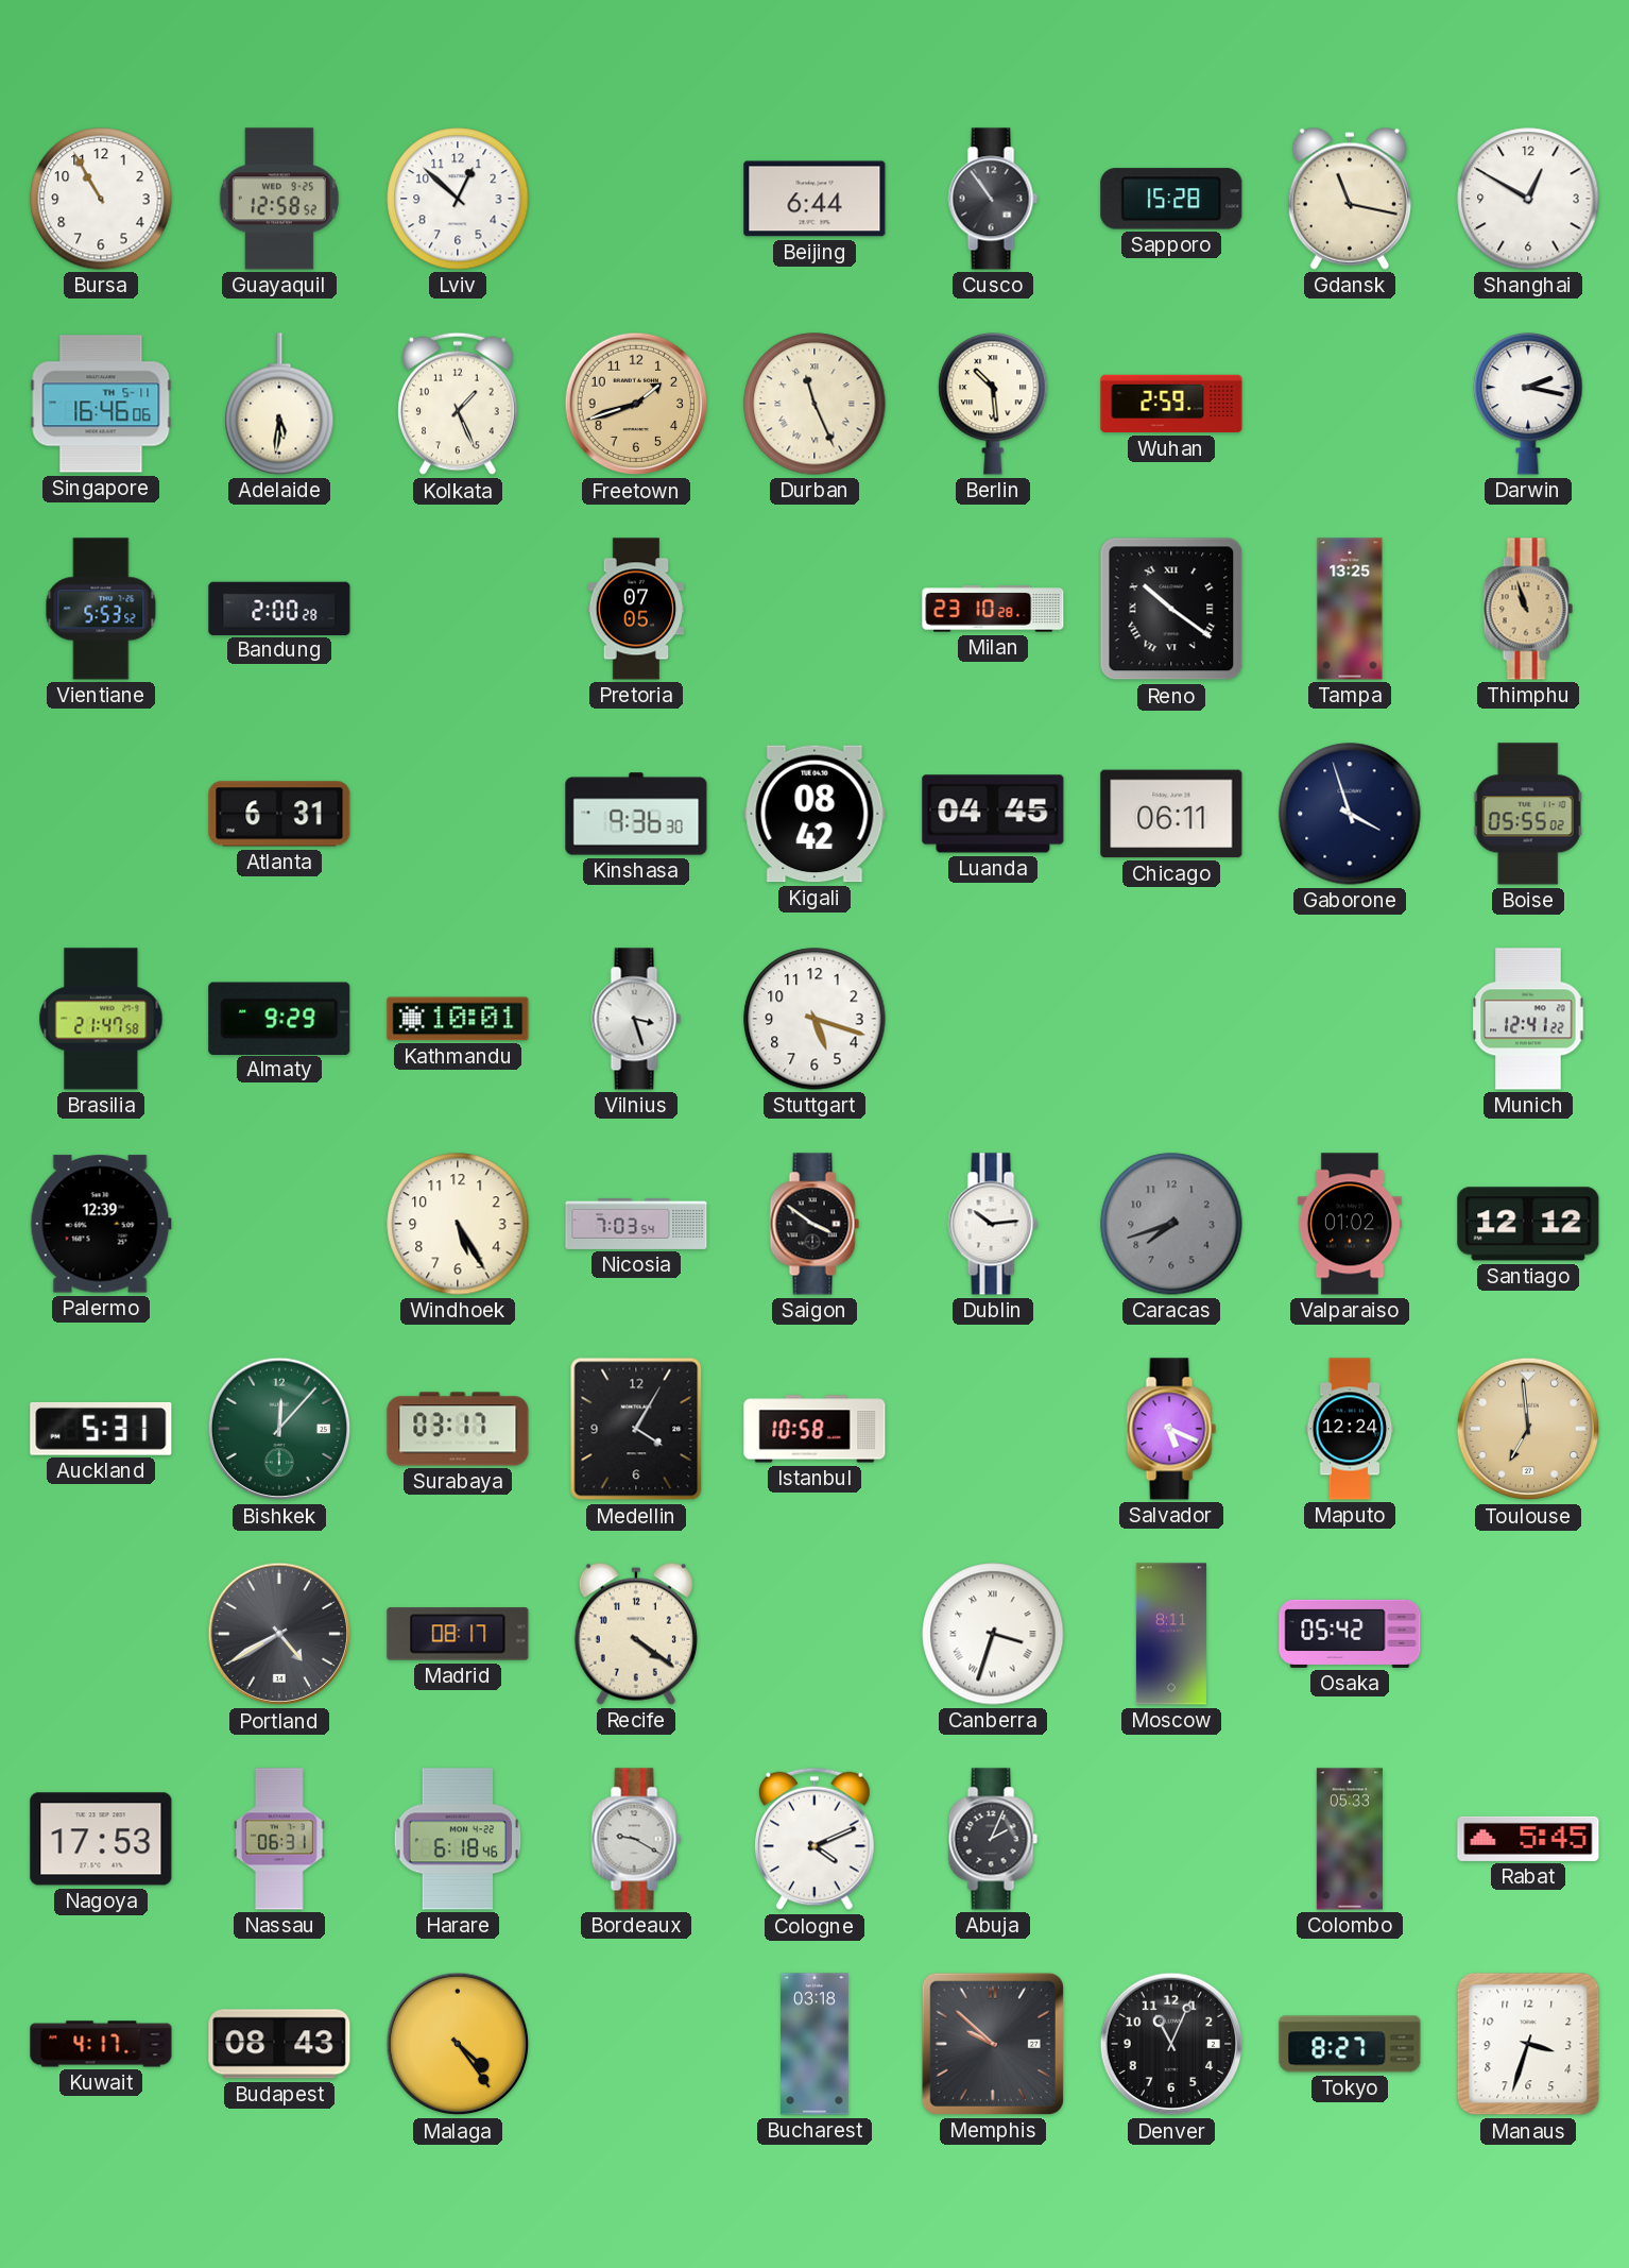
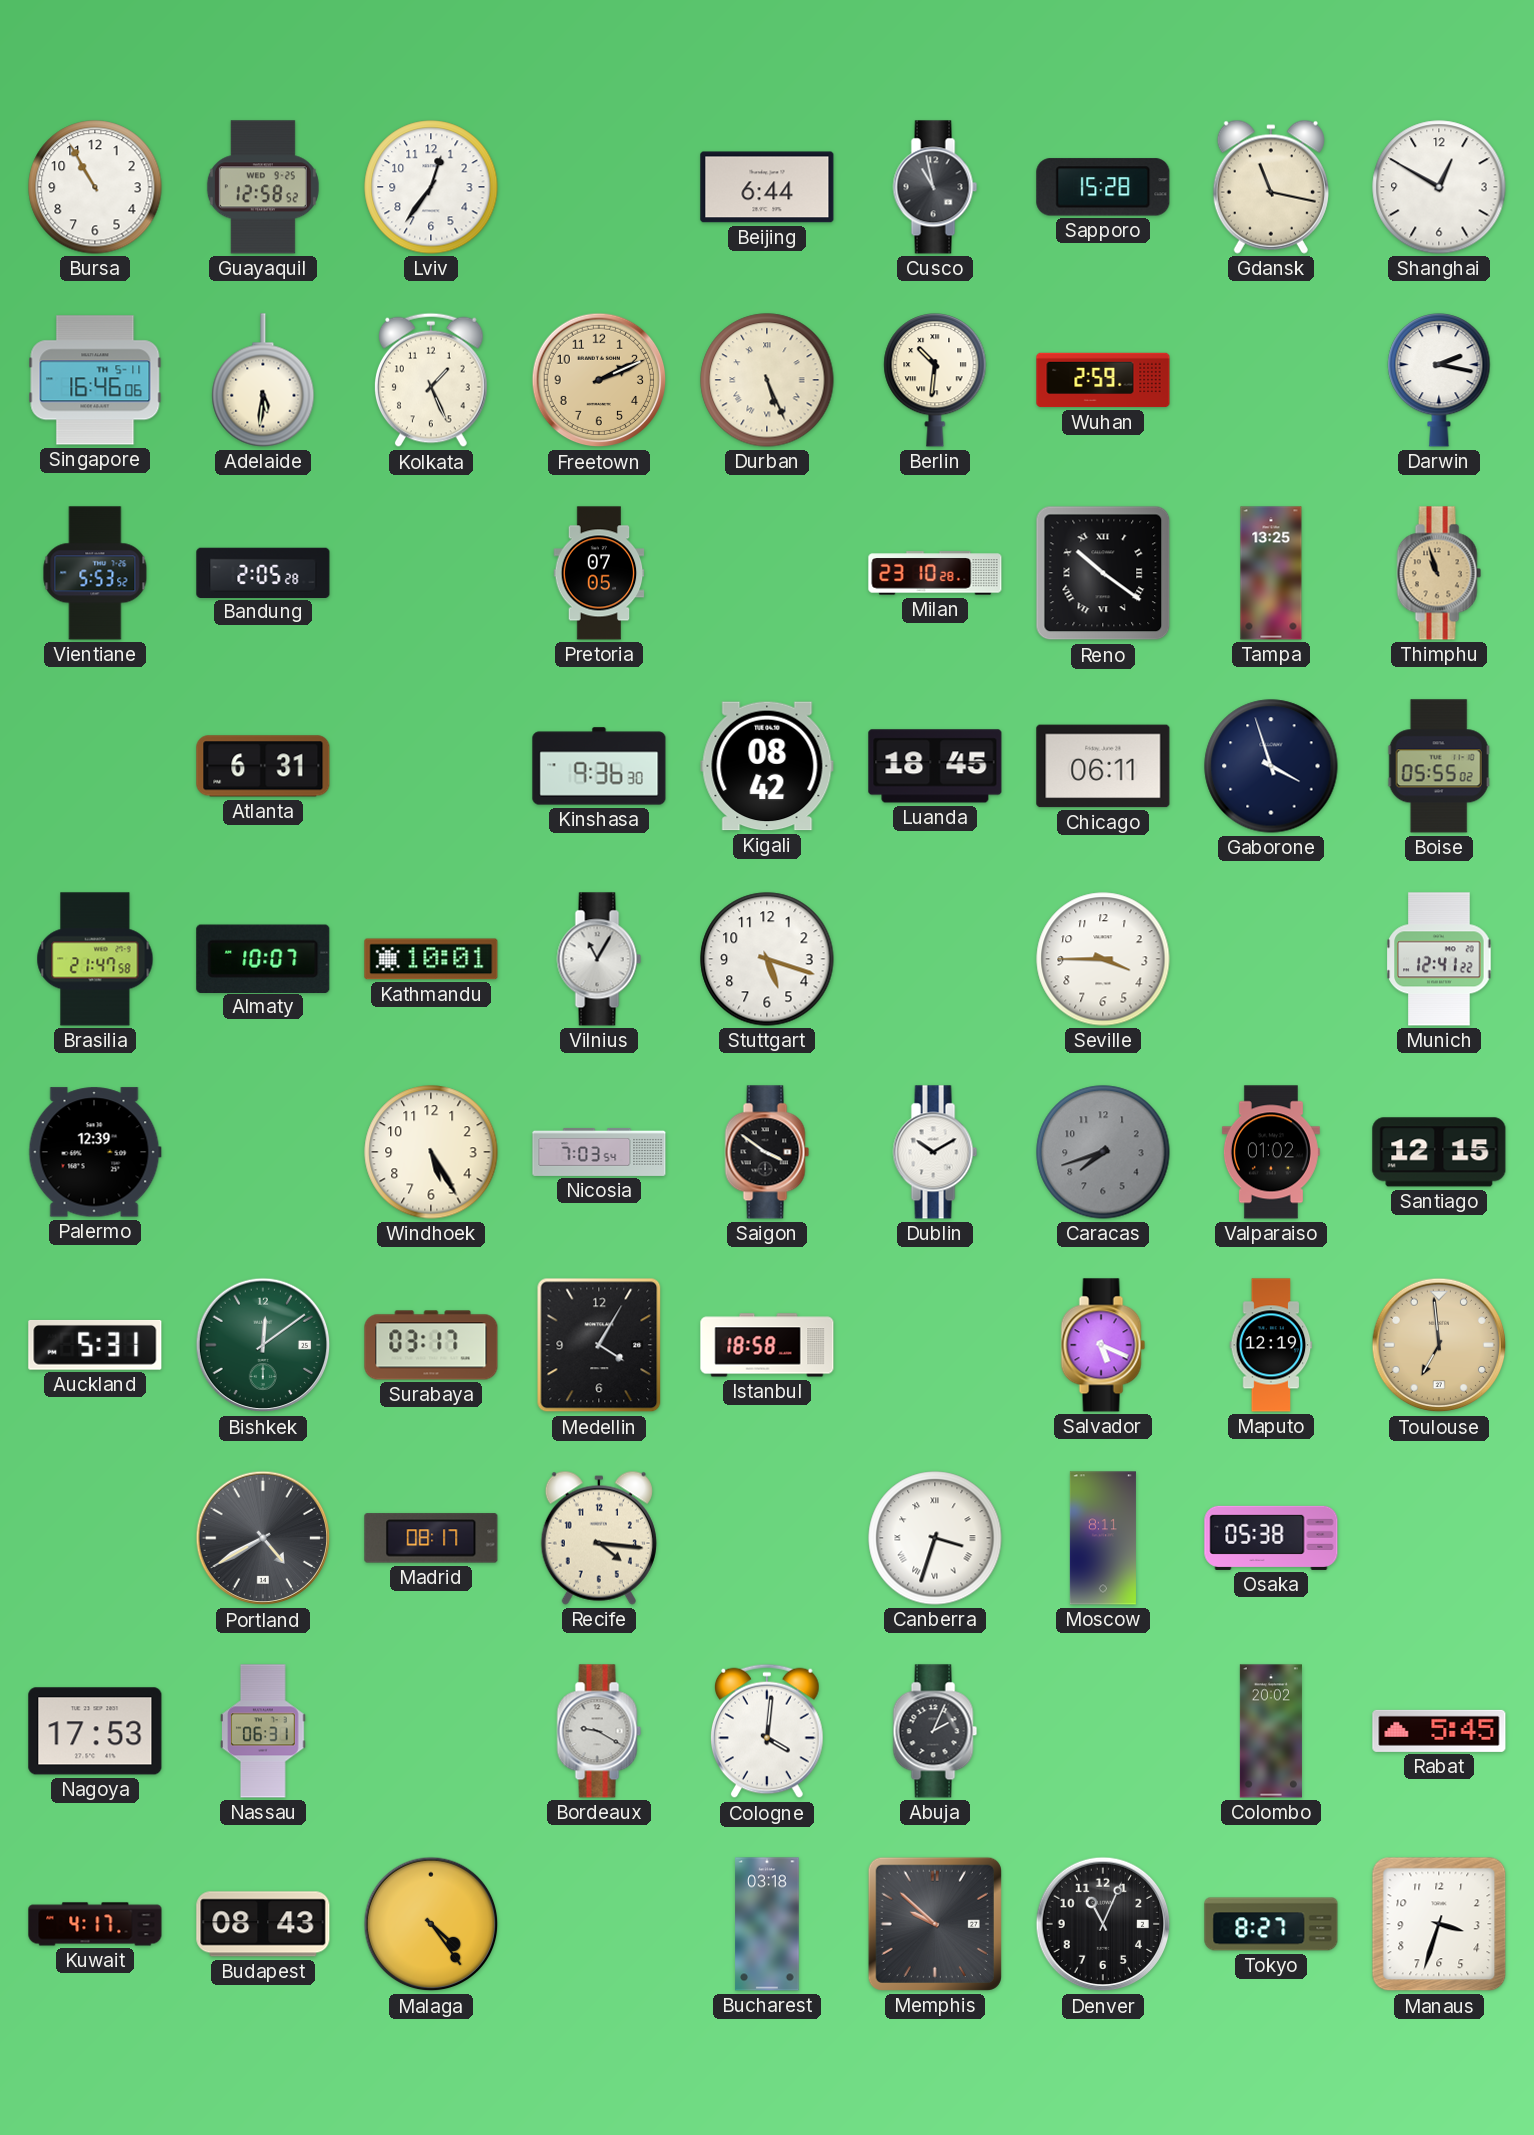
Lviv: 12:52 -> 12:36
Cusco: 10:54 -> 10:58
Freetown: 1:42 -> 2:11
Durban: 11:26 -> 5:26
Berlin: 10:29 -> 10:31
Bandung: 2:00 -> 2:05
Luanda: 04:45 -> 18:45
Almaty: 9:29 -> 10:07
Vilnius: 3:27 -> 11:05
Seville: none -> 3:45
Dublin: 10:14 -> 10:10
Santiago: 12:12 -> 12:15
Bishkek: 12:07 -> 12:09
Istanbul: 10:58 -> 18:58
Maputo: 12:24 -> 12:19
Recife: 4:21 -> 4:16
Osaka: 05:42 -> 05:38
Harare: 6:18 -> none
Cologne: 4:11 -> 4:01
Colombo: 05:33 -> 20:02
